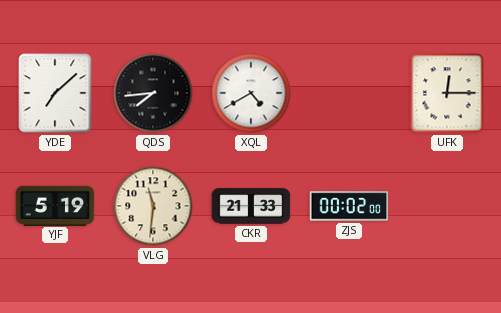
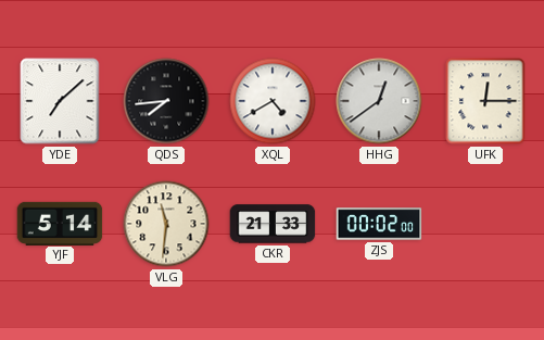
HHG: none -> 12:39
YJF: 5:19 -> 5:14
